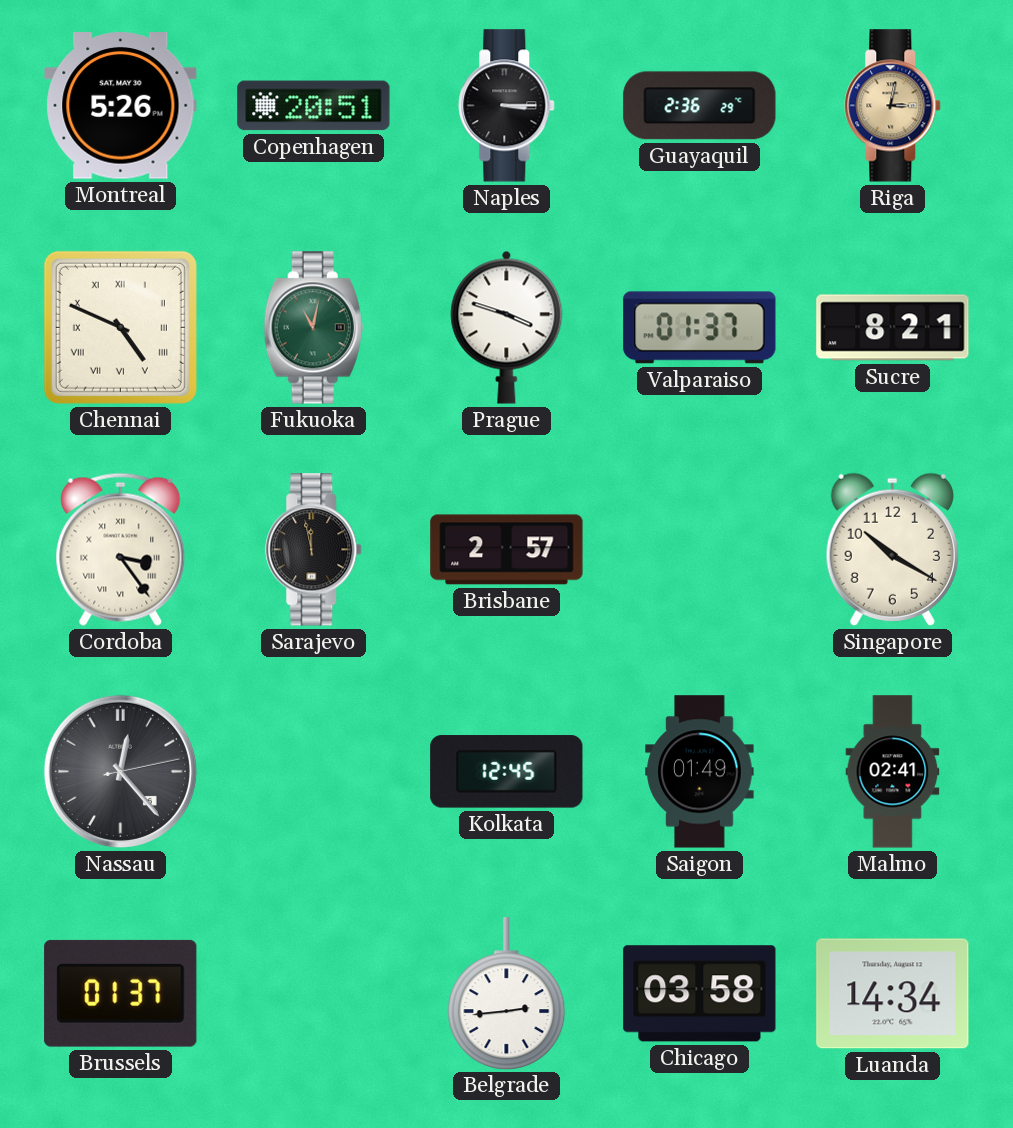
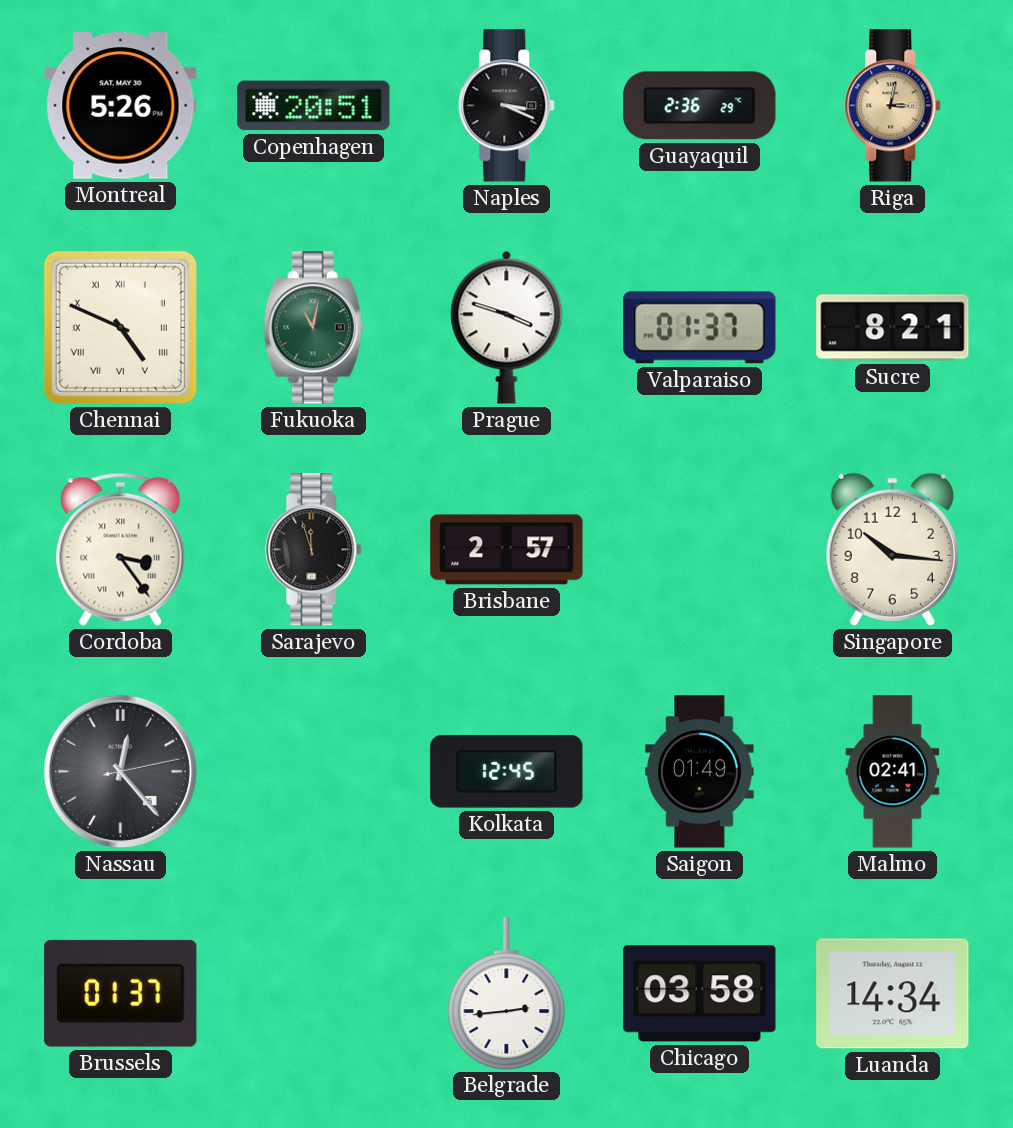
Naples: 3:15 -> 3:19
Sarajevo: 11:58 -> 11:57
Singapore: 10:20 -> 10:16
